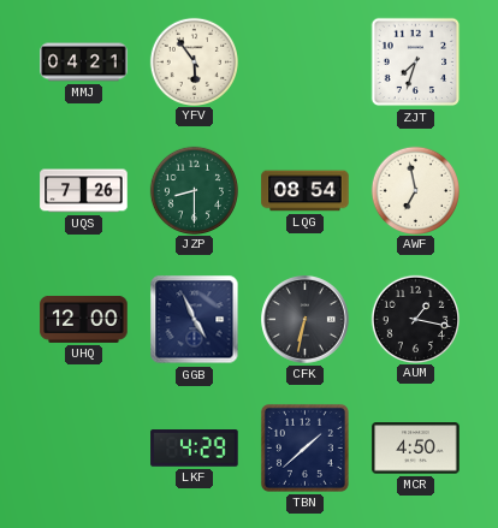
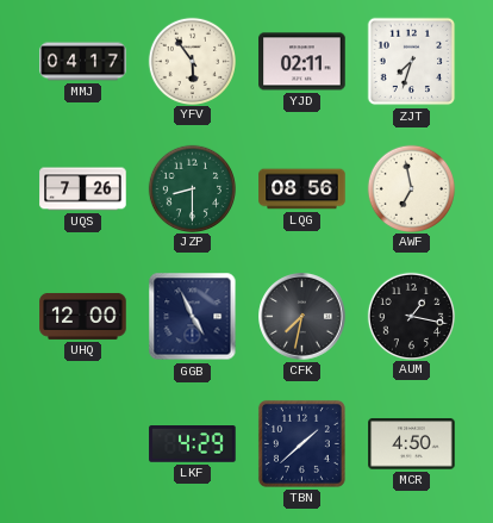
MMJ: 04:21 -> 04:17
YJD: none -> 02:11
LQG: 08:54 -> 08:56
CFK: 6:32 -> 7:32
